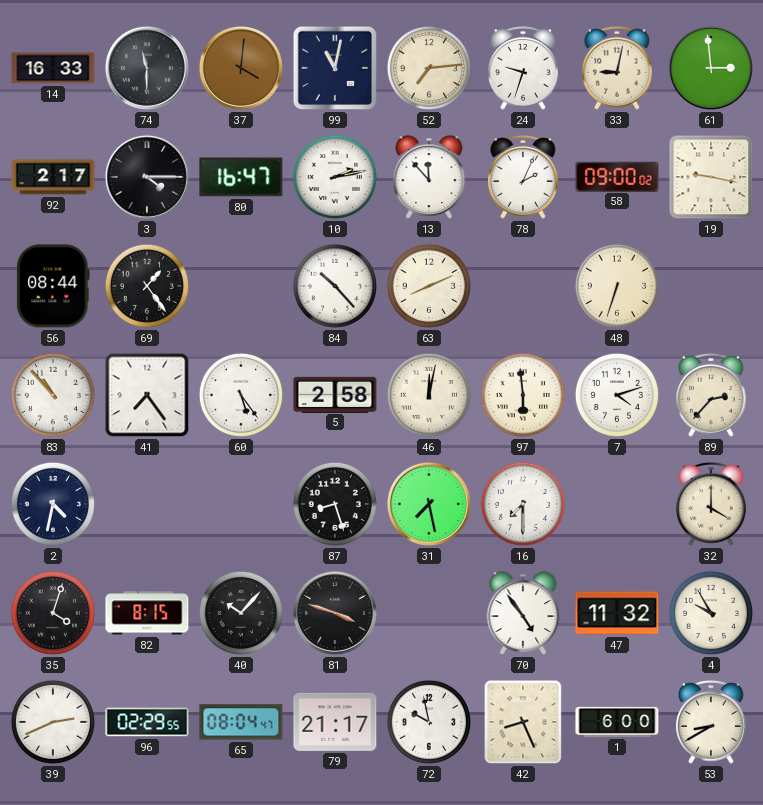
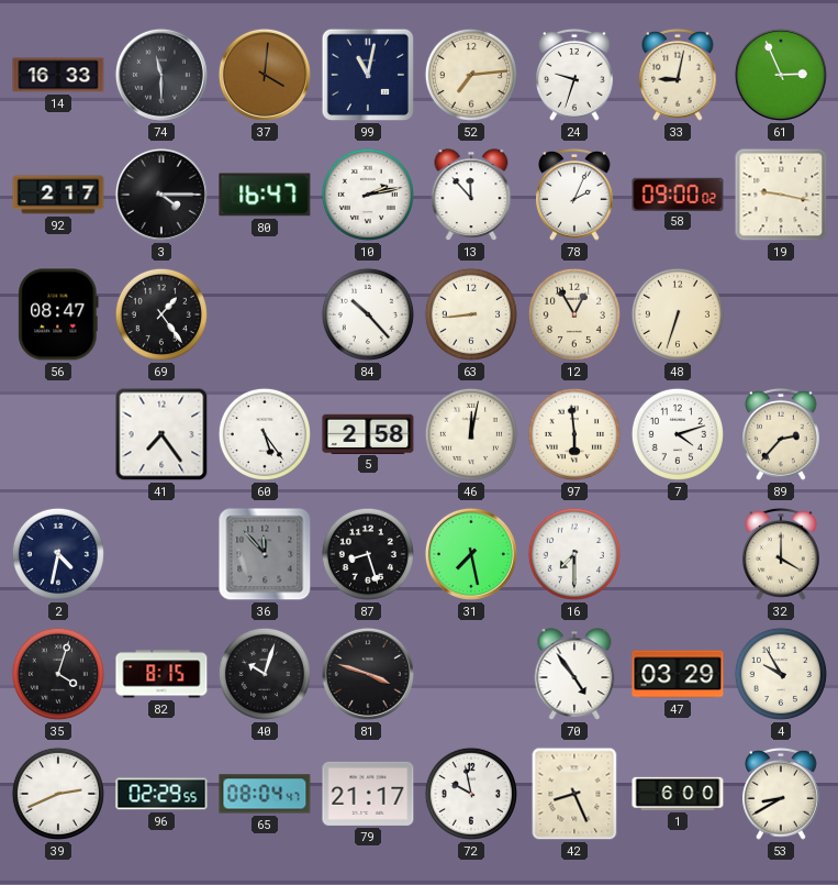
61: 2:59 -> 2:56
56: 08:44 -> 08:47
63: 8:11 -> 8:44
12: none -> 12:55
83: 10:53 -> none
36: none -> 11:53
40: 10:07 -> 10:03
47: 11:32 -> 03:29
